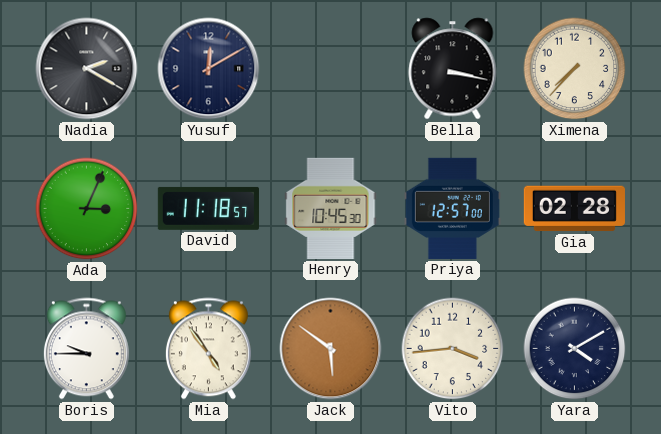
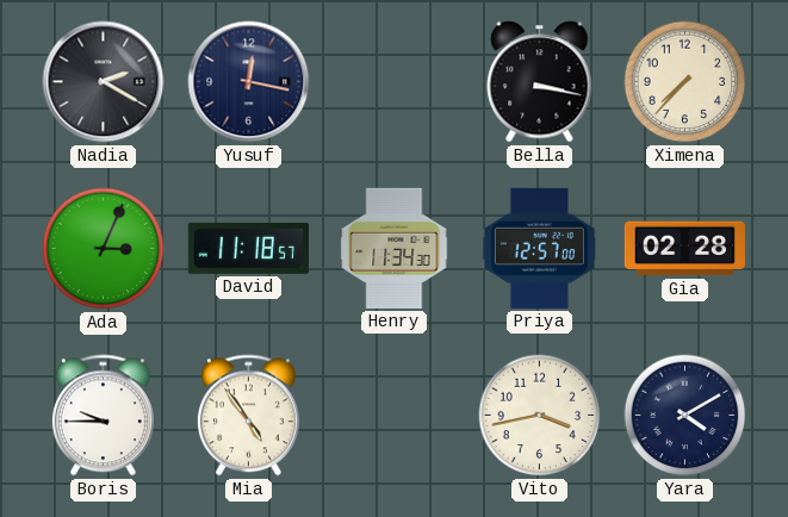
Yusuf: 12:10 -> 12:17
Henry: 10:45 -> 11:34
Jack: 5:51 -> none
Vito: 3:44 -> 3:43
